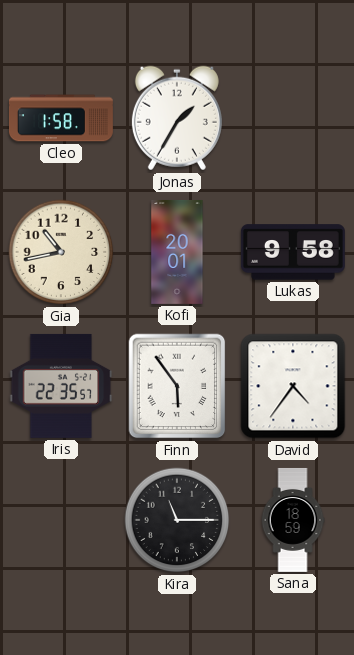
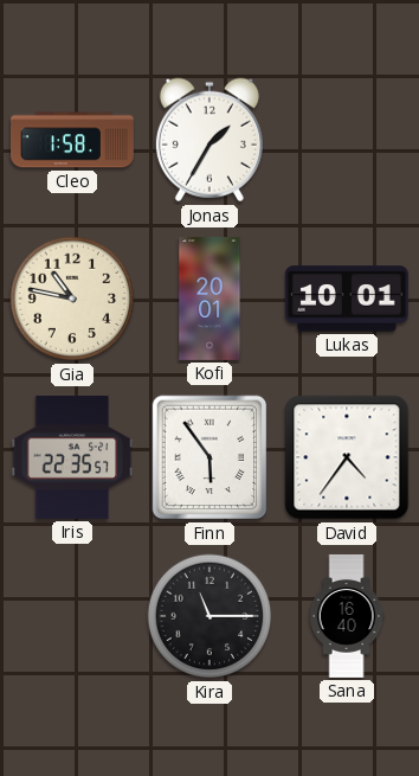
Gia: 10:43 -> 10:47
Lukas: 9:58 -> 10:01
Sana: 18:59 -> 16:40
